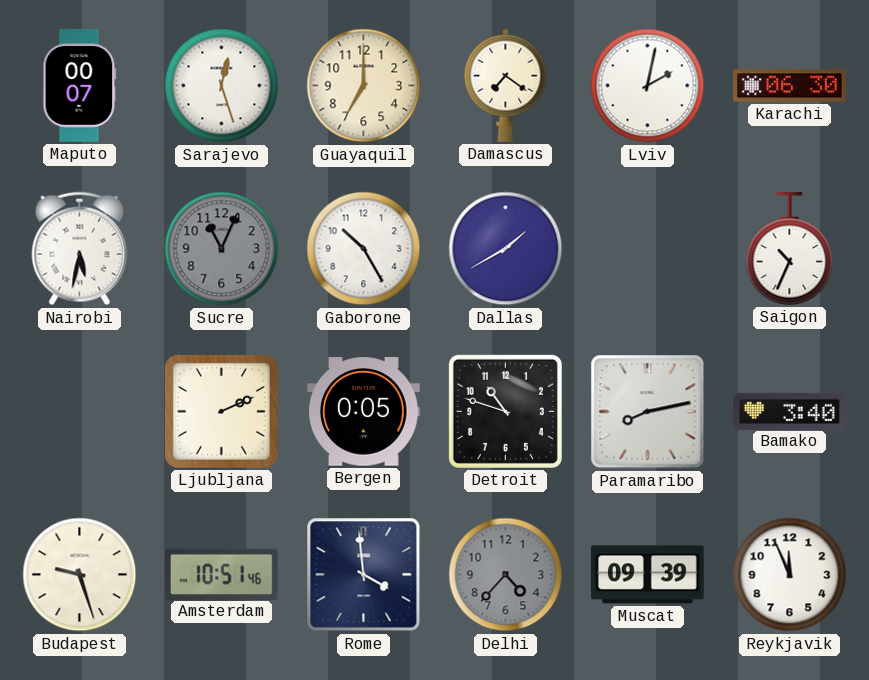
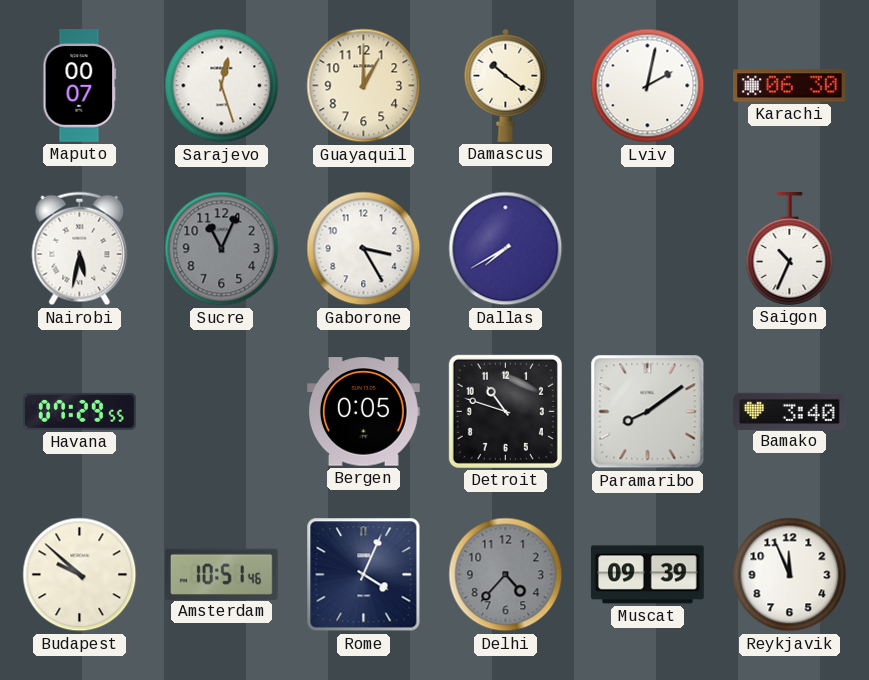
Guayaquil: 7:00 -> 1:00
Damascus: 7:21 -> 10:21
Gaborone: 10:25 -> 3:25
Dallas: 1:40 -> 7:40
Havana: none -> 07:29
Ljubljana: 2:11 -> none
Paramaribo: 8:13 -> 8:09
Budapest: 9:27 -> 9:52
Rome: 3:59 -> 4:04
